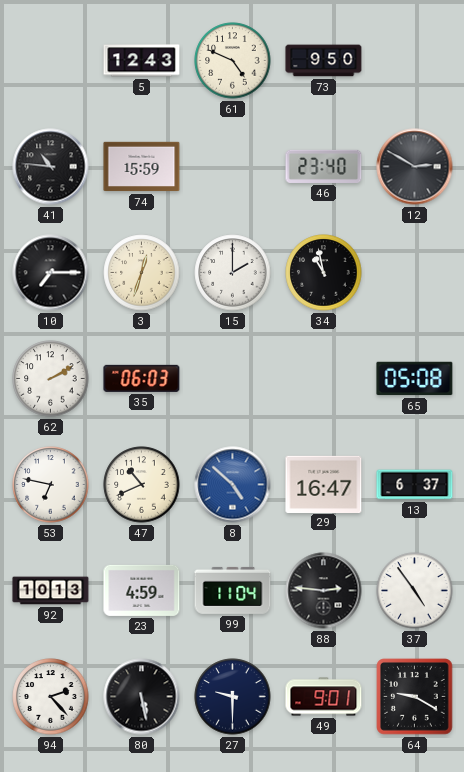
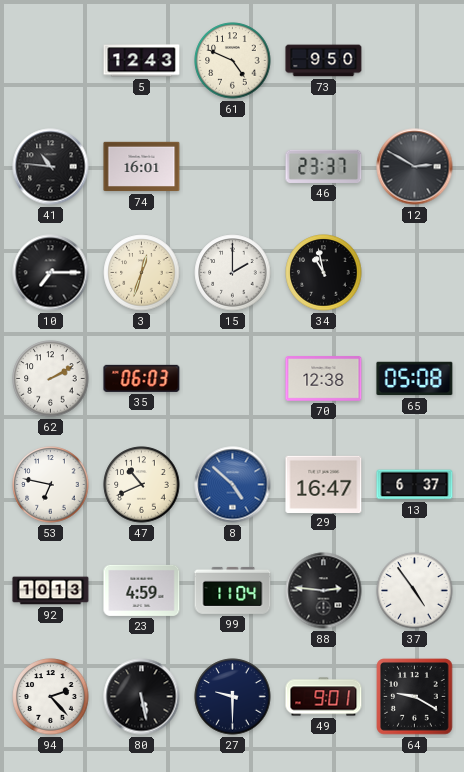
74: 15:59 -> 16:01
46: 23:40 -> 23:37
70: none -> 12:38
